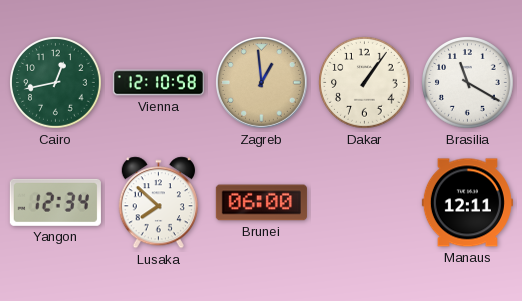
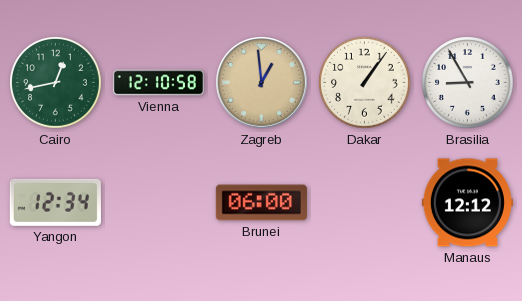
Brasilia: 11:20 -> 8:55
Lusaka: 7:52 -> none
Manaus: 12:11 -> 12:12
